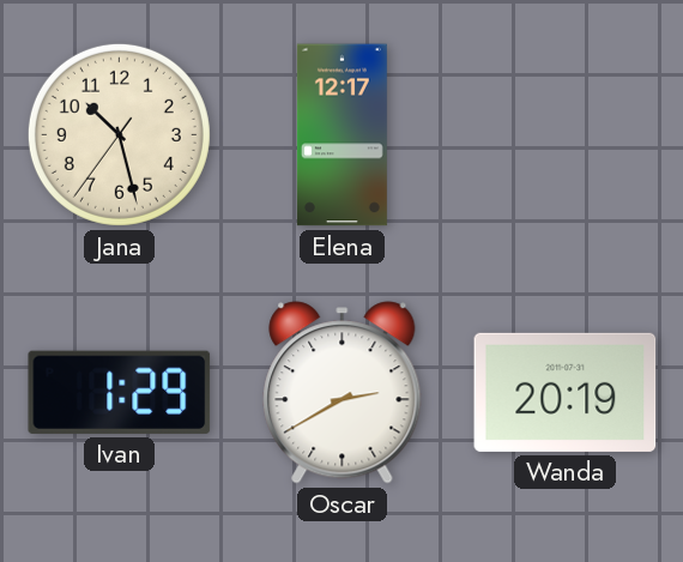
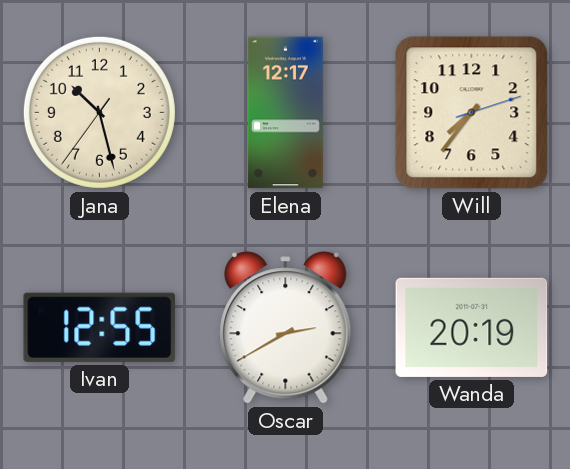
Will: none -> 7:36
Ivan: 1:29 -> 12:55
